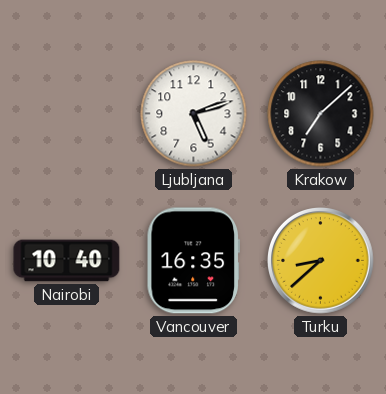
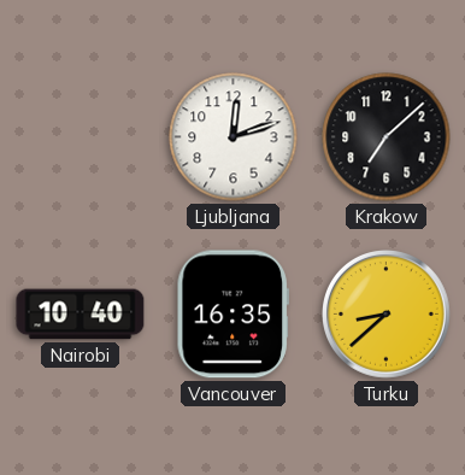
Ljubljana: 5:12 -> 12:12
